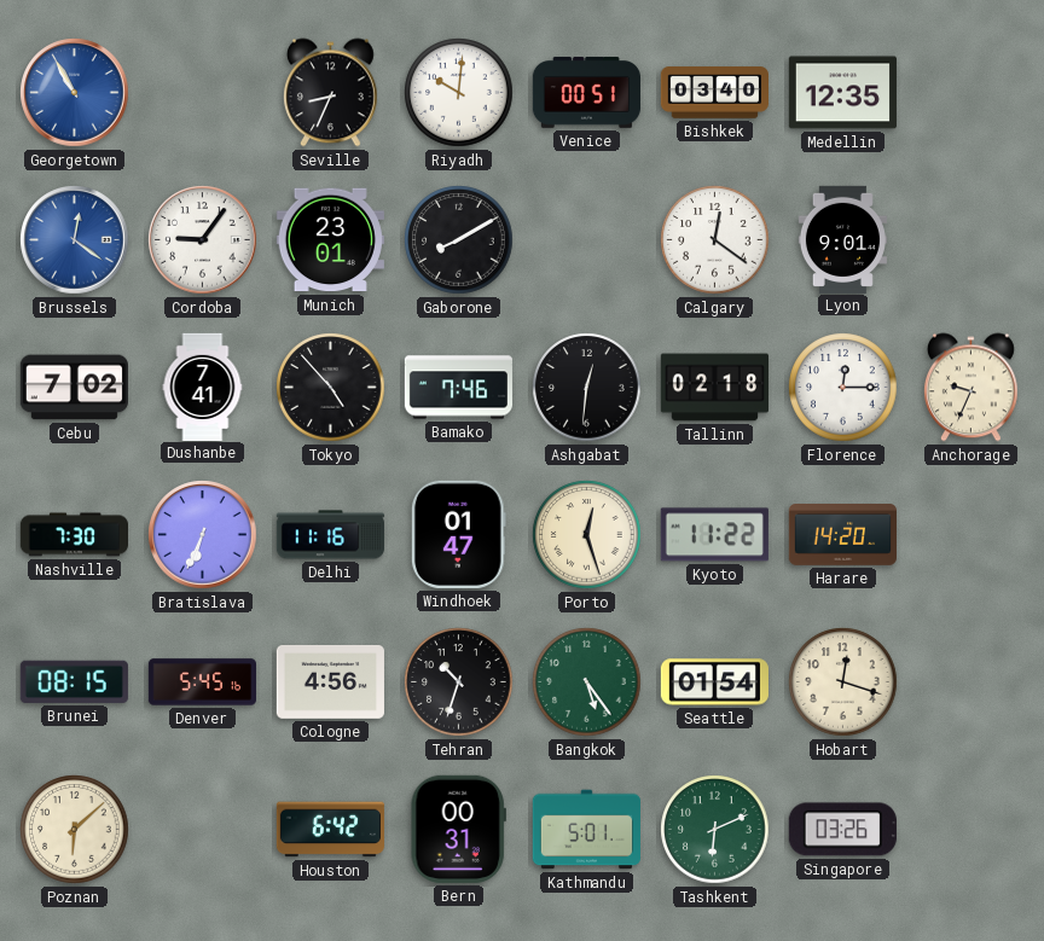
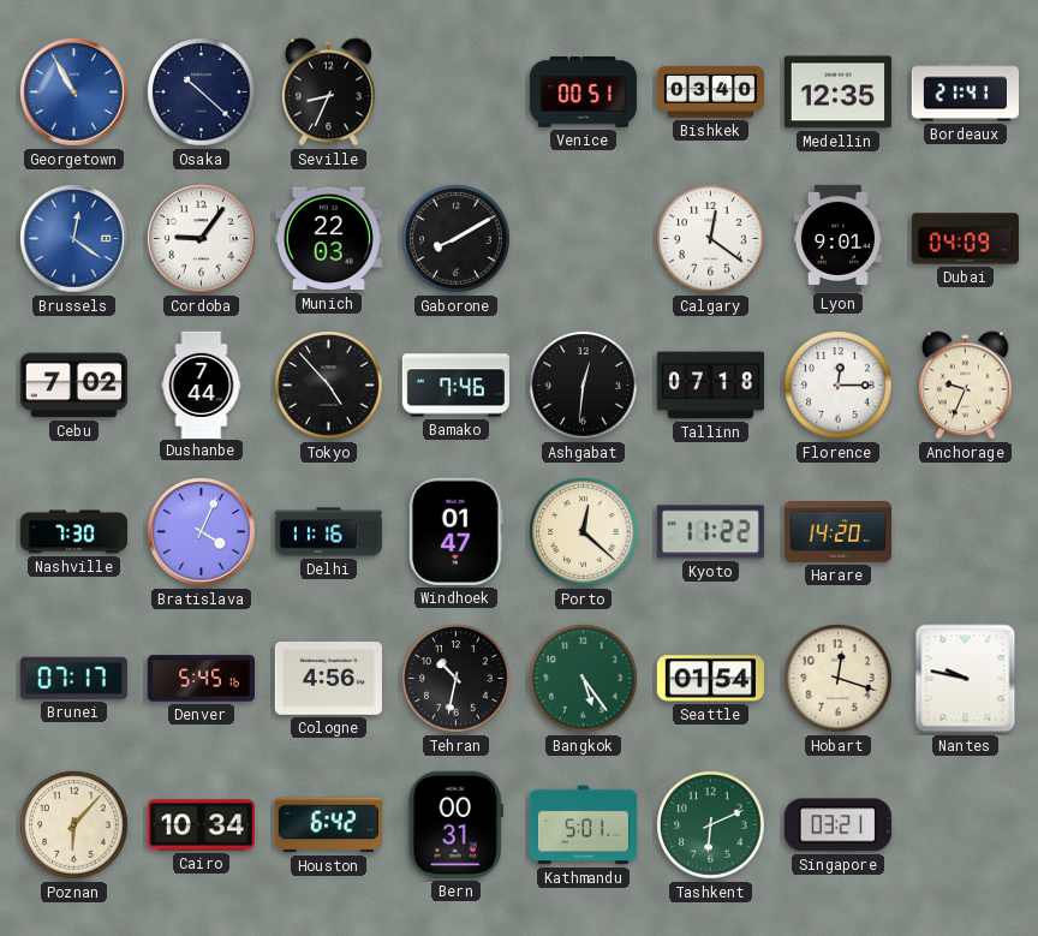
Osaka: none -> 10:22
Riyadh: 10:01 -> none
Bordeaux: none -> 21:41
Munich: 23:01 -> 22:03
Dubai: none -> 04:09
Dushanbe: 7:41 -> 7:44
Tallinn: 02:18 -> 07:18
Bratislava: 6:34 -> 4:04
Porto: 12:27 -> 12:22
Brunei: 08:15 -> 07:17
Tehran: 10:33 -> 10:32
Nantes: none -> 9:47
Poznan: 6:08 -> 6:07
Cairo: none -> 10:34
Singapore: 03:26 -> 03:21
